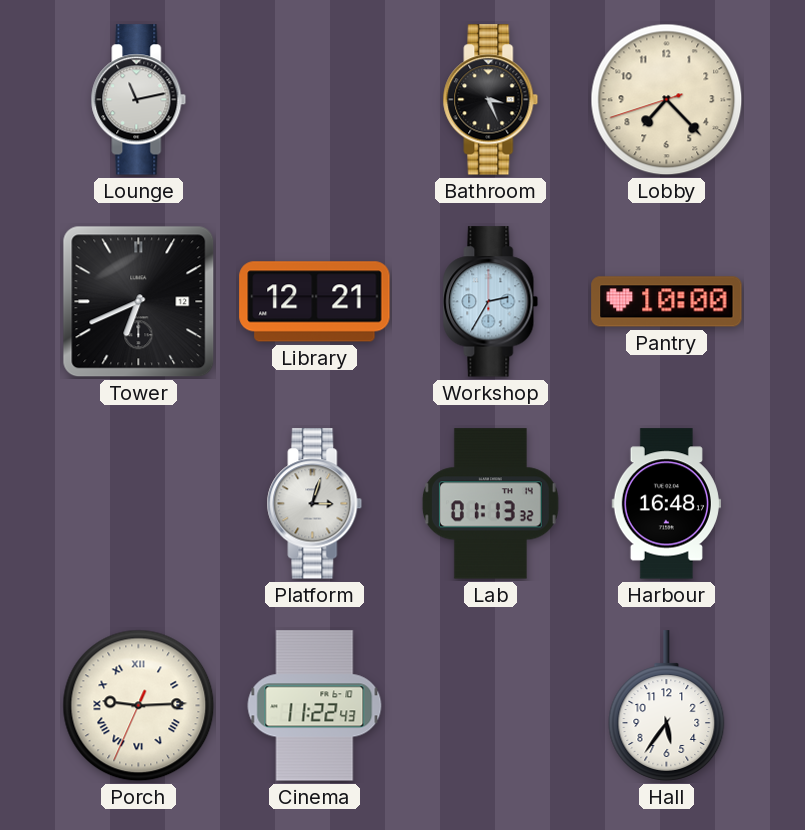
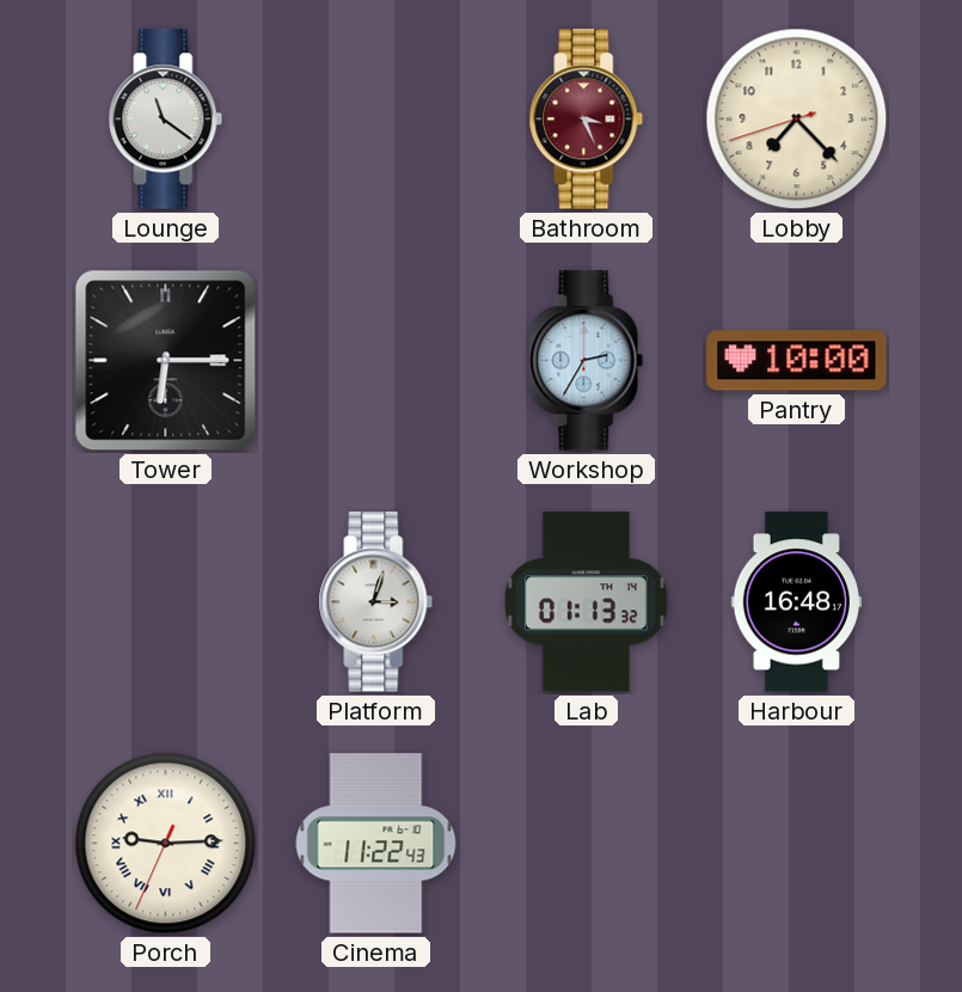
Lounge: 11:13 -> 11:21
Bathroom dial: black -> burgundy
Tower: 6:41 -> 6:15
Library: 12:21 -> none
Hall: 5:36 -> none
